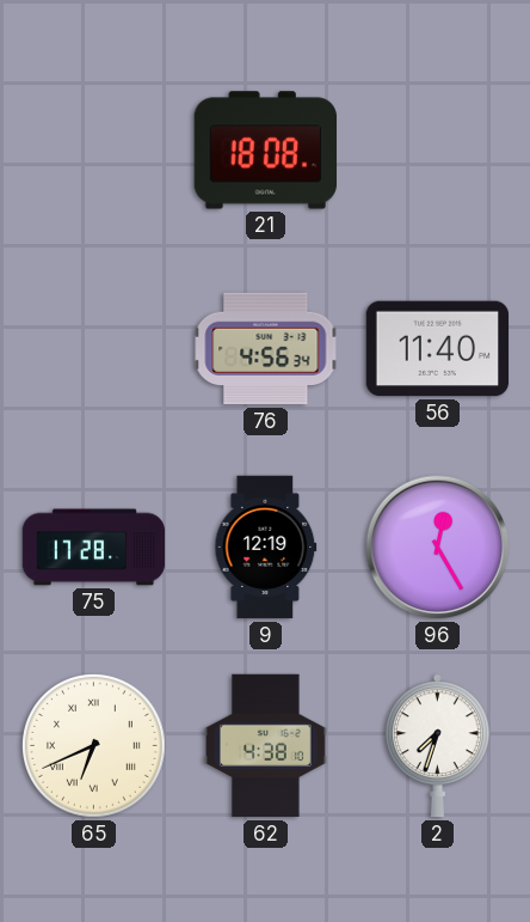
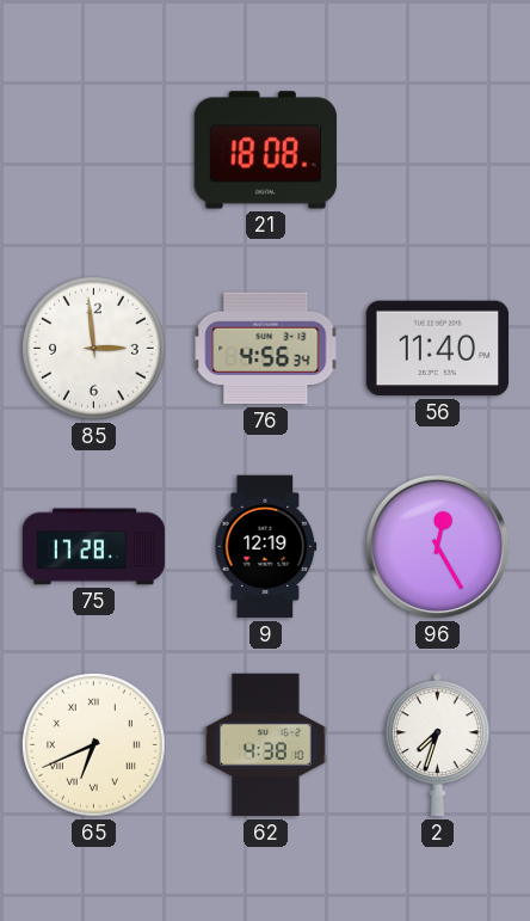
85: none -> 2:59
